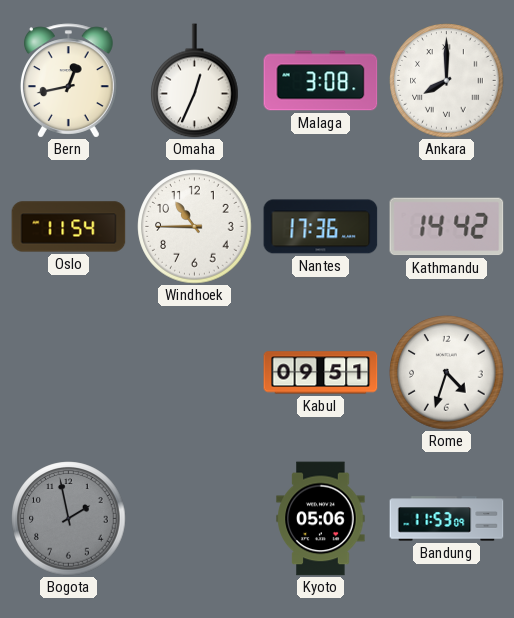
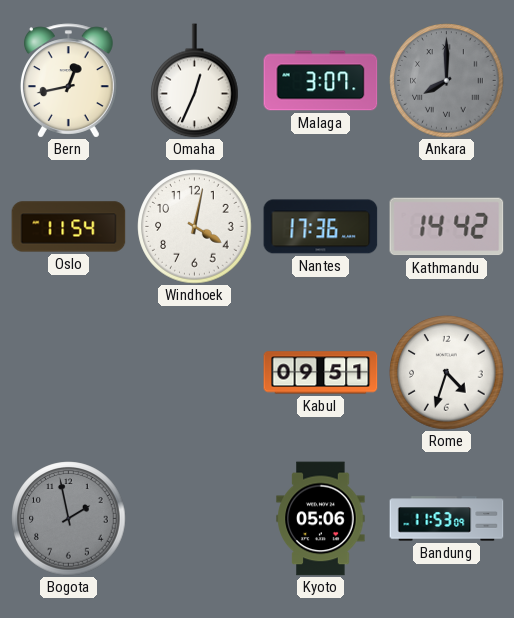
Malaga: 3:08 -> 3:07
Ankara dial: white -> grey
Windhoek: 10:45 -> 4:02
